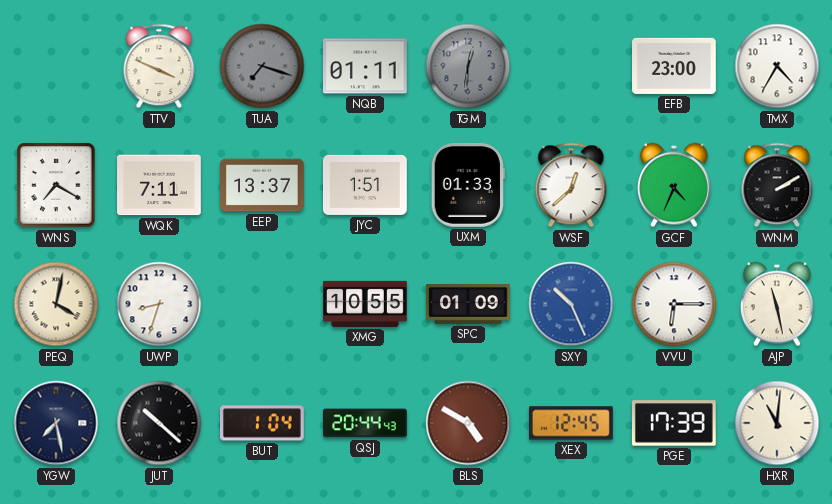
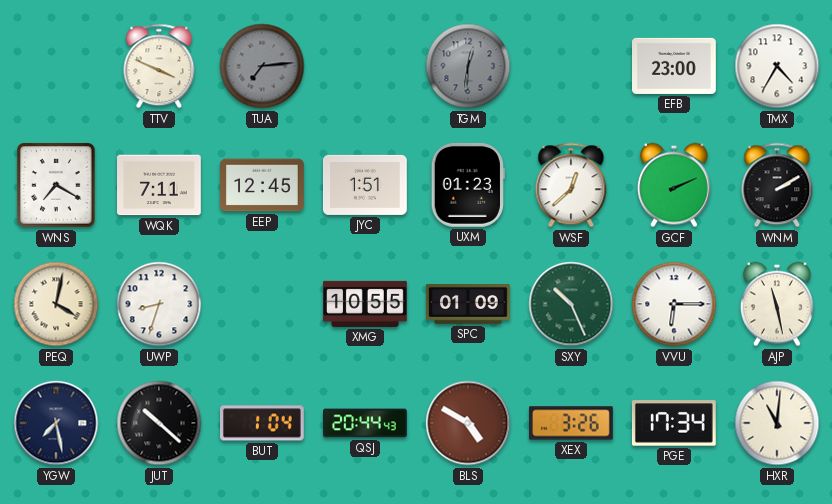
TUA: 7:18 -> 7:14
NQB: 01:11 -> none
EEP: 13:37 -> 12:45
UXM: 01:33 -> 01:23
GCF: 4:34 -> 2:11
SXY dial: blue -> green
XEX: 12:45 -> 3:26
PGE: 17:39 -> 17:34
